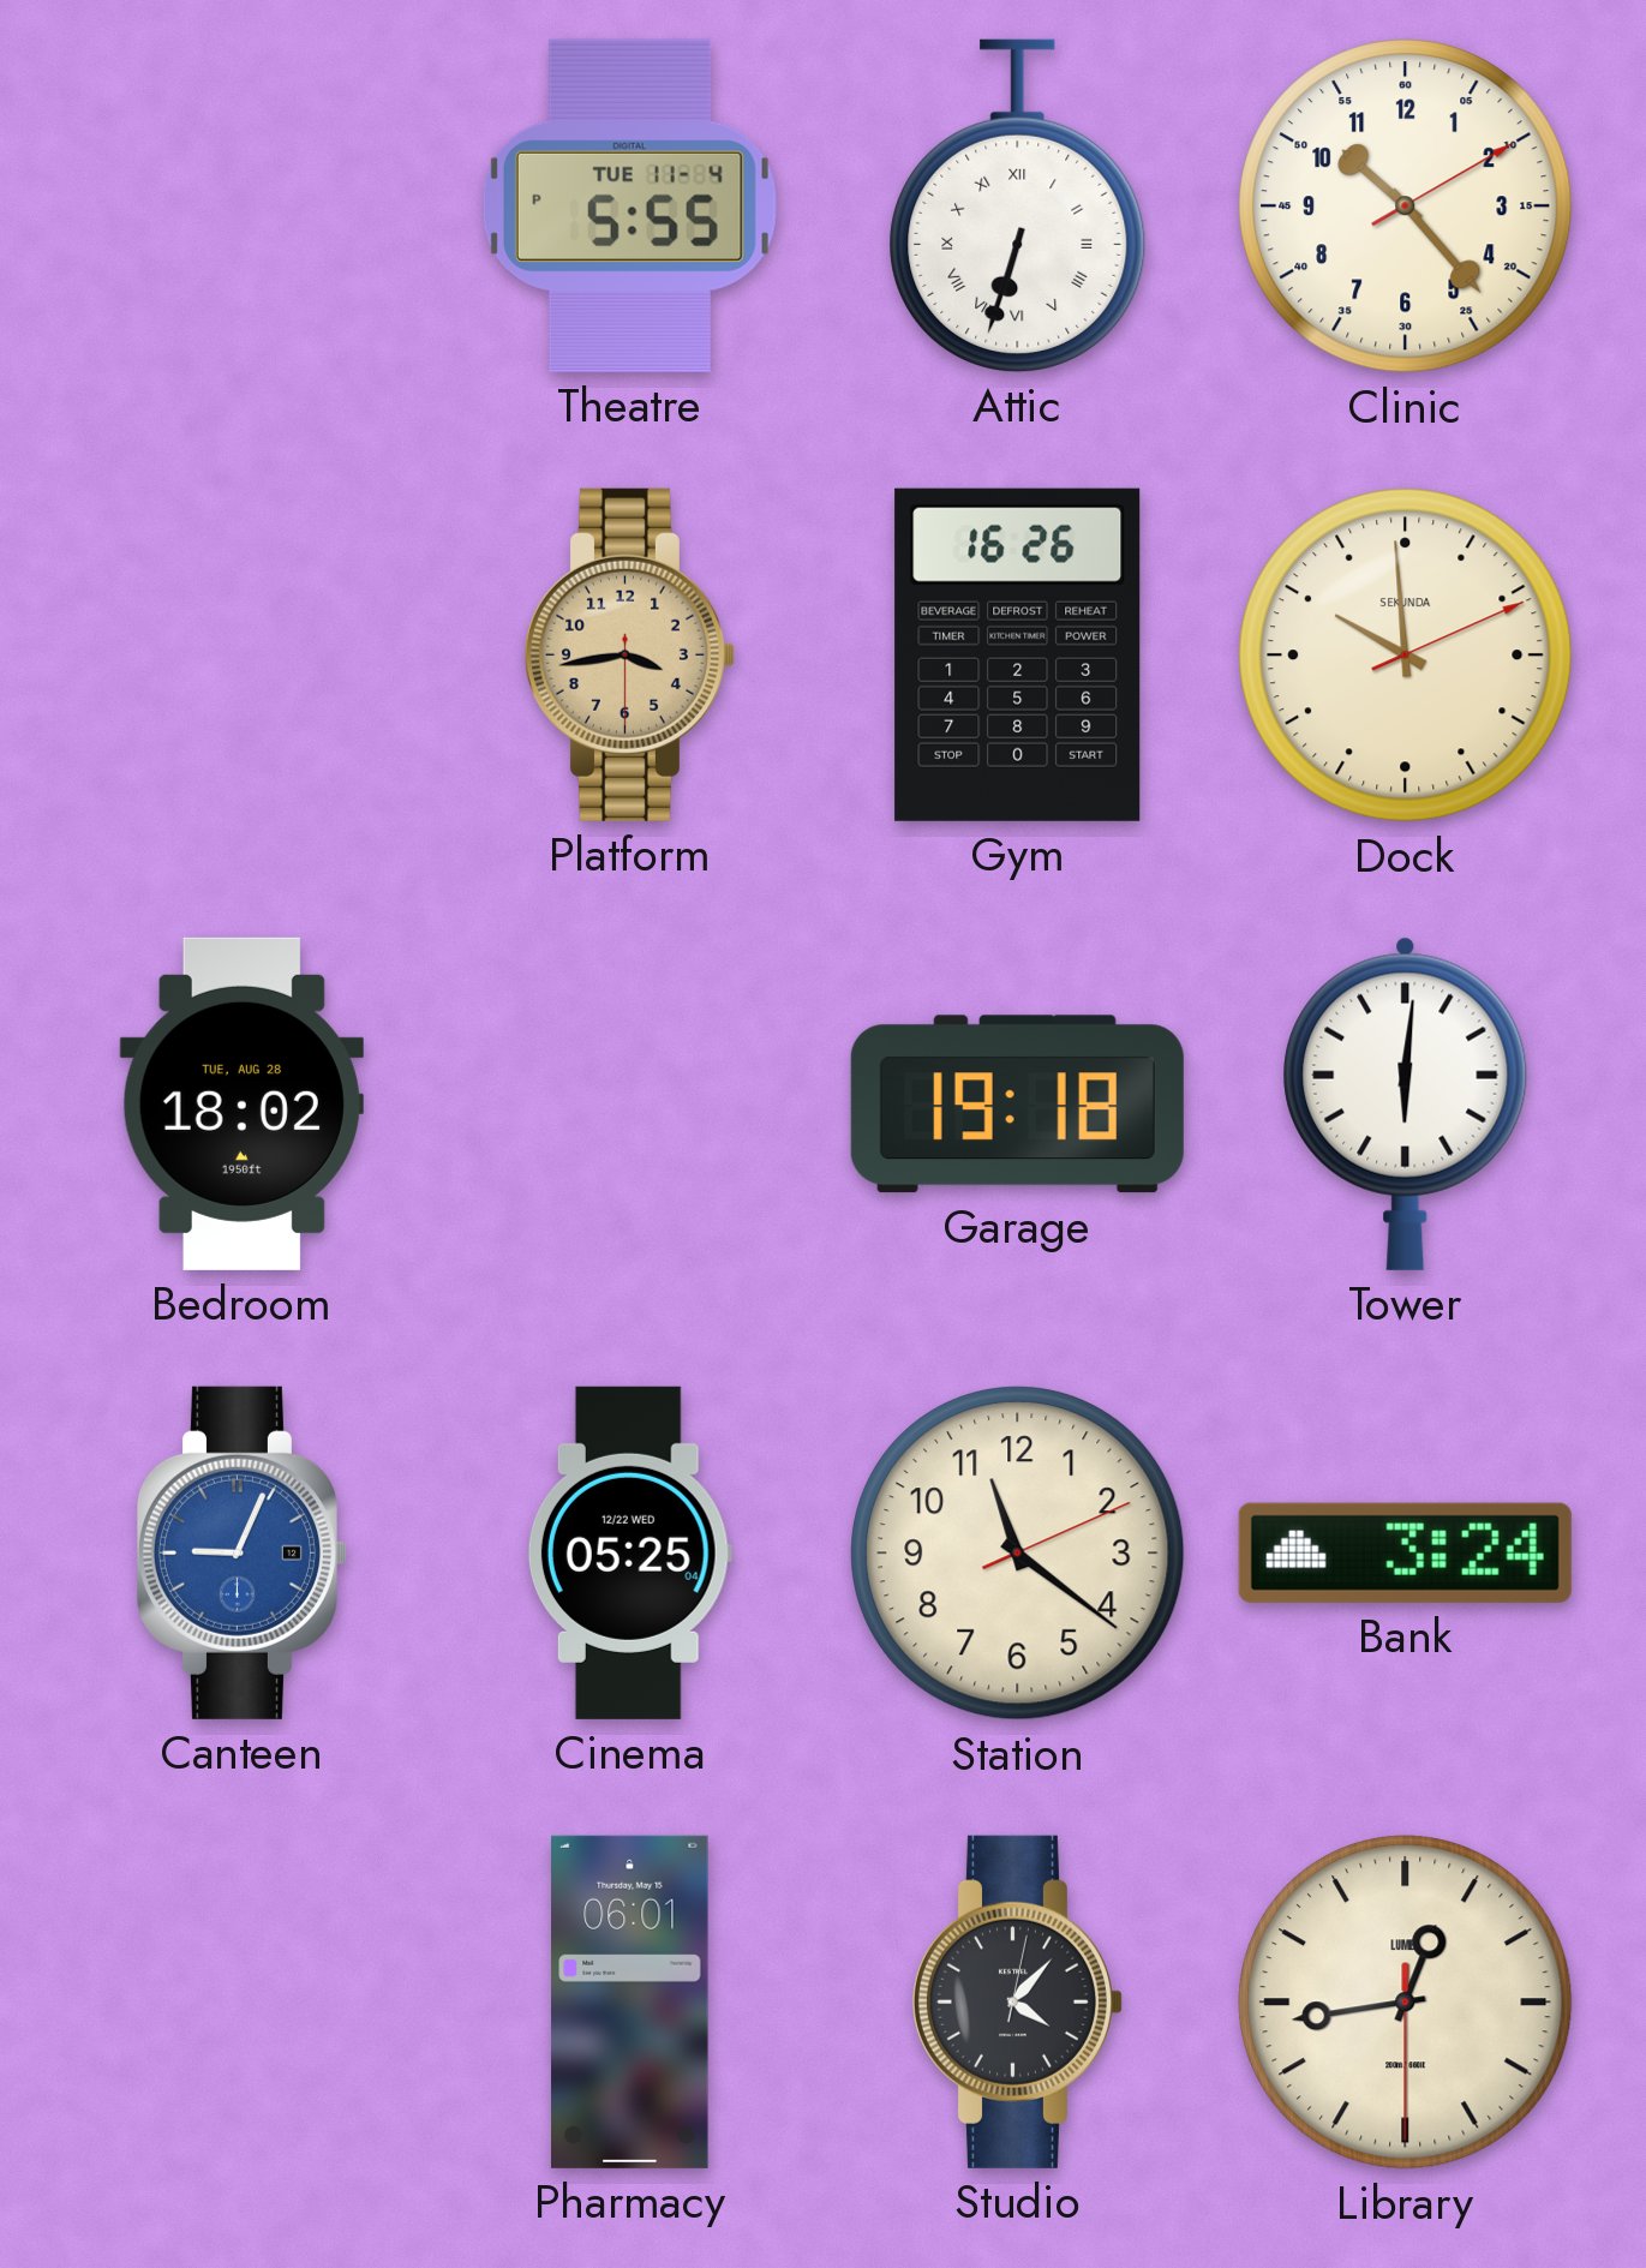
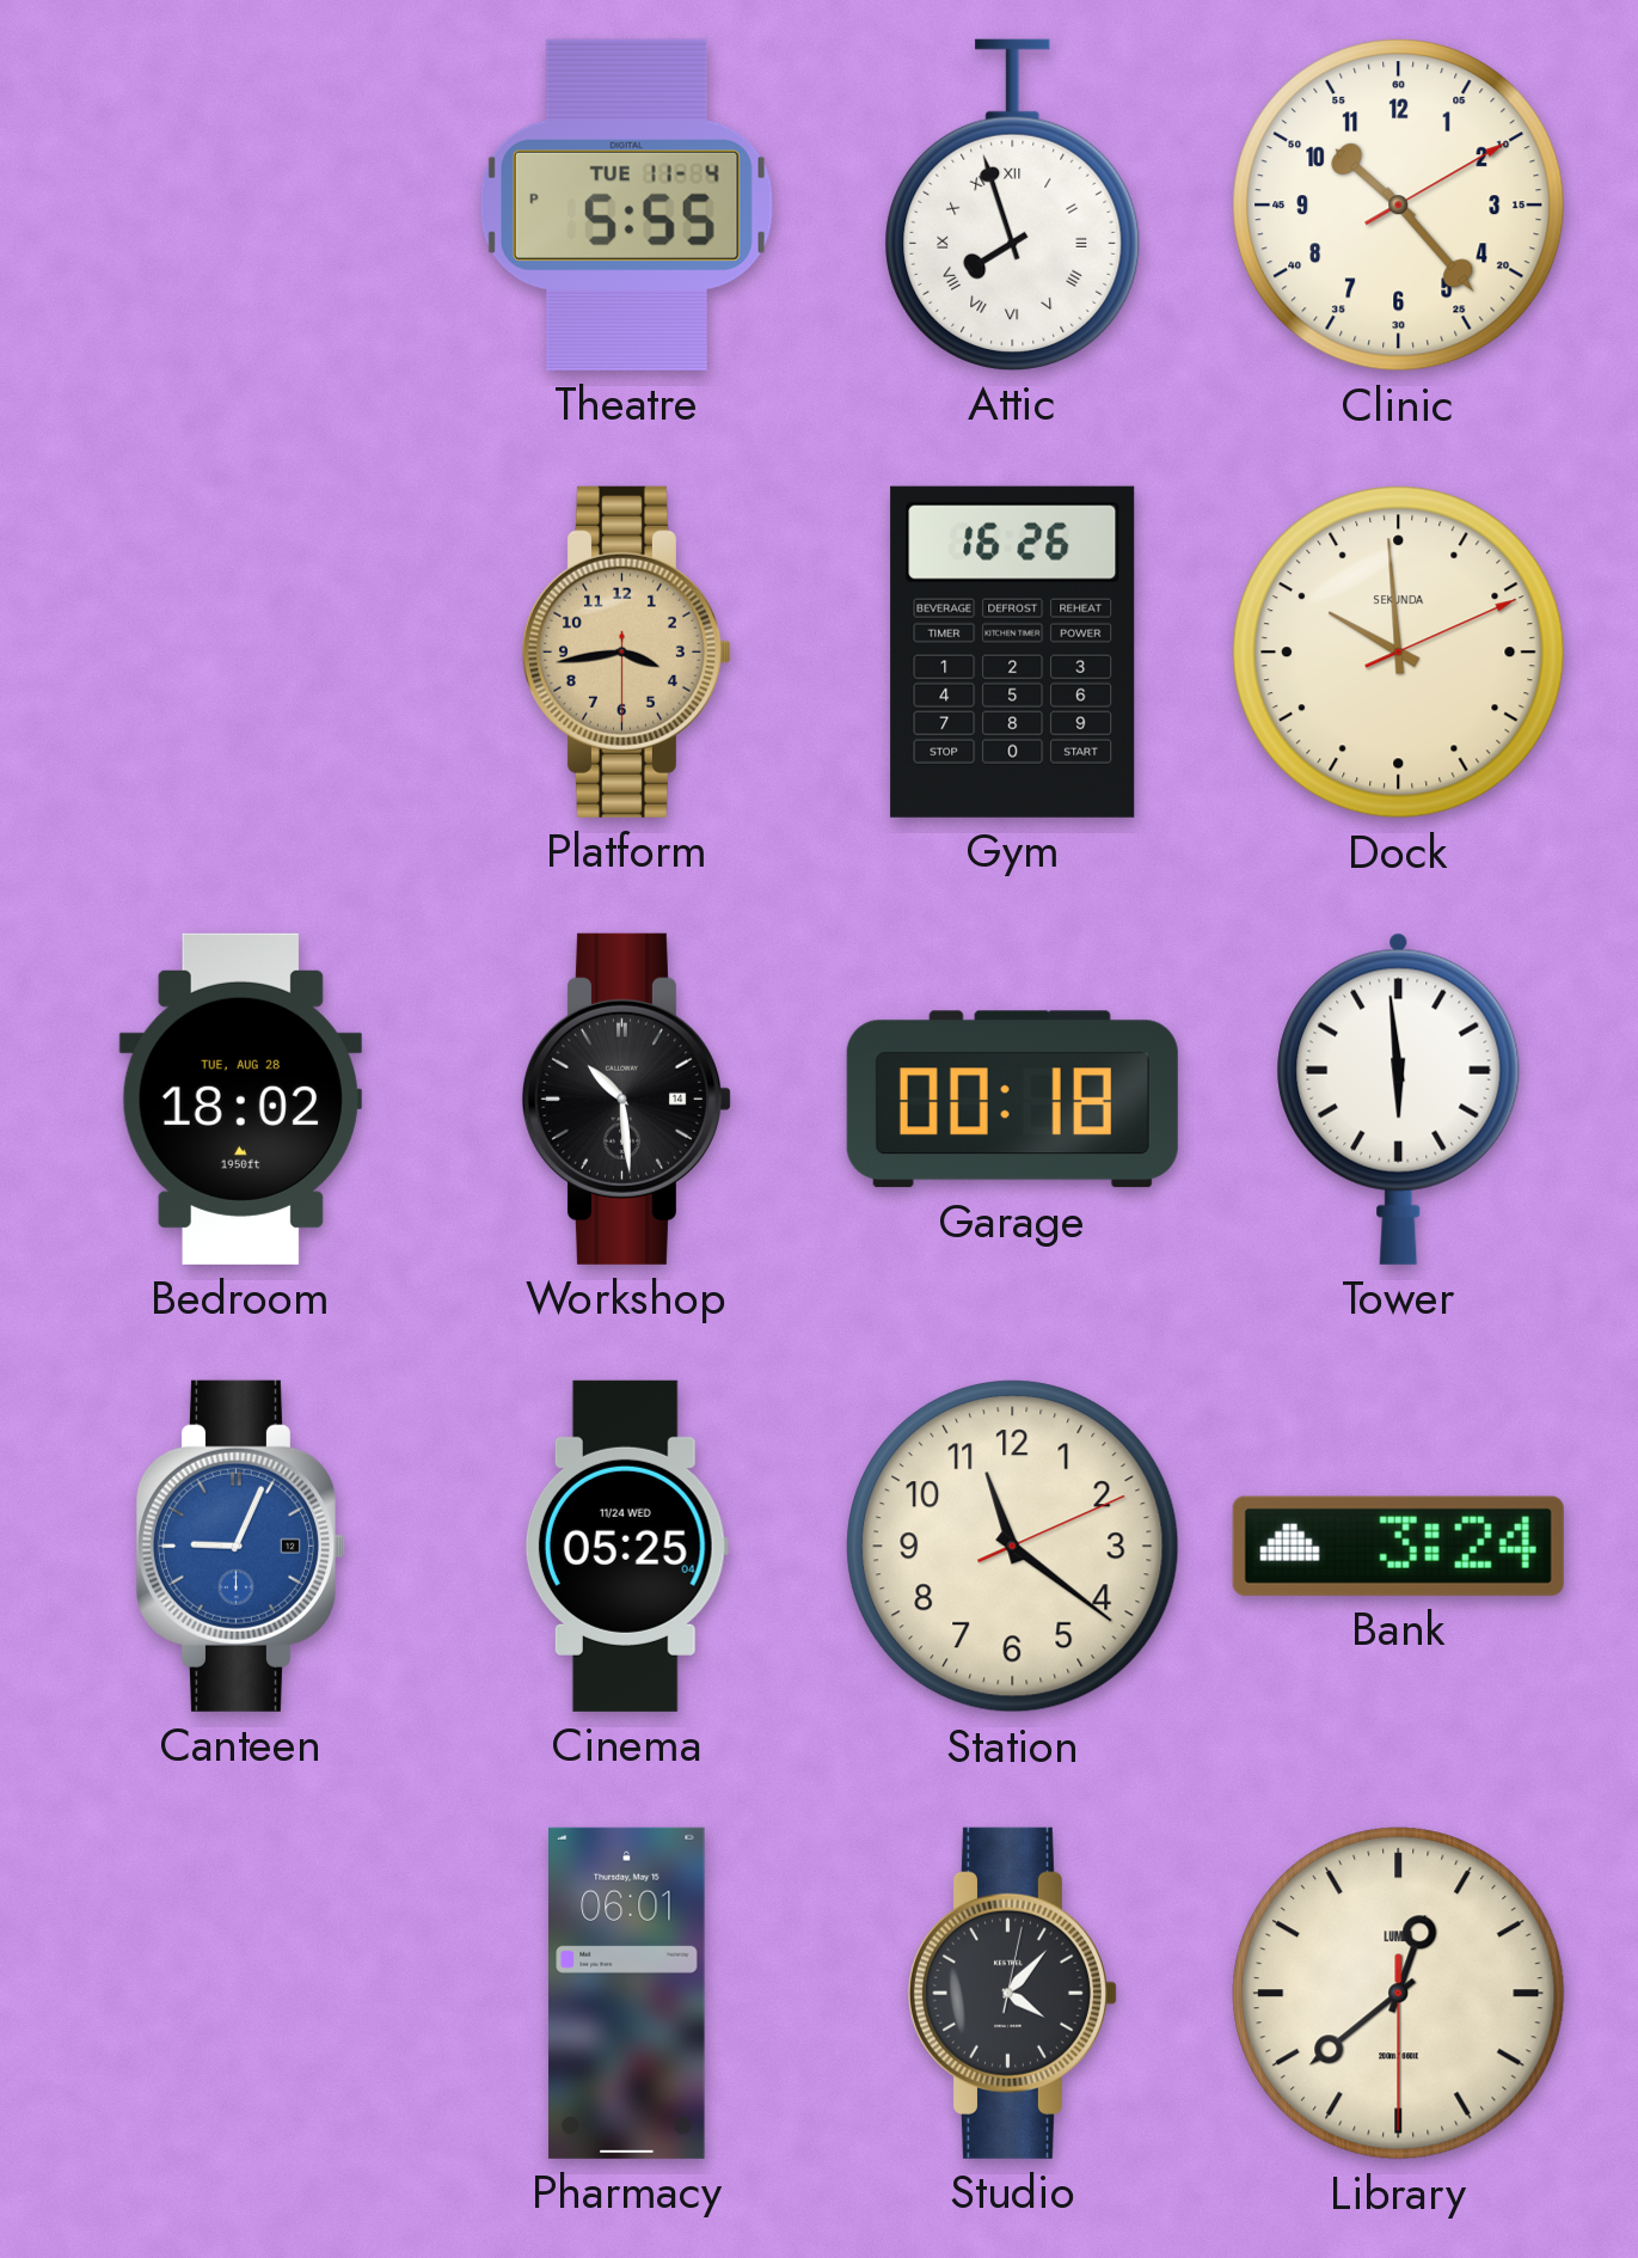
Attic: 6:33 -> 7:57
Workshop: none -> 10:29
Garage: 19:18 -> 00:18
Tower: 6:01 -> 5:59
Cinema date: 12/22 WED -> 11/24 WED
Library: 12:43 -> 12:38
